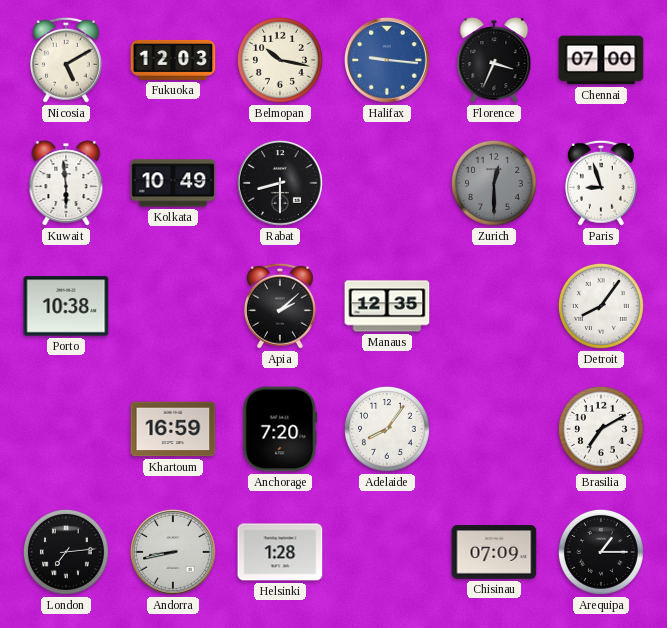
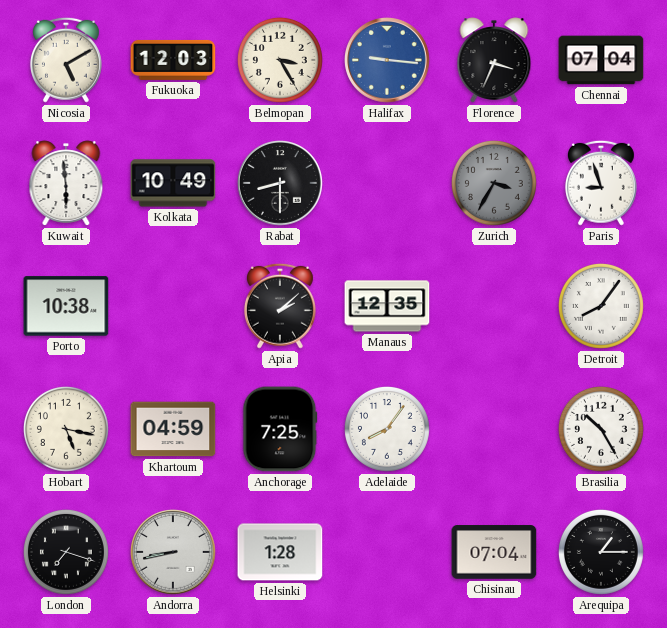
Belmopan: 10:17 -> 3:25
Chennai: 07:00 -> 07:04
Zurich: 12:30 -> 3:35
Hobart: none -> 5:17
Khartoum: 16:59 -> 04:59
Anchorage: 7:20 -> 7:25
Brasilia: 7:10 -> 10:25
London: 7:14 -> 7:18
Chisinau: 07:09 -> 07:04
